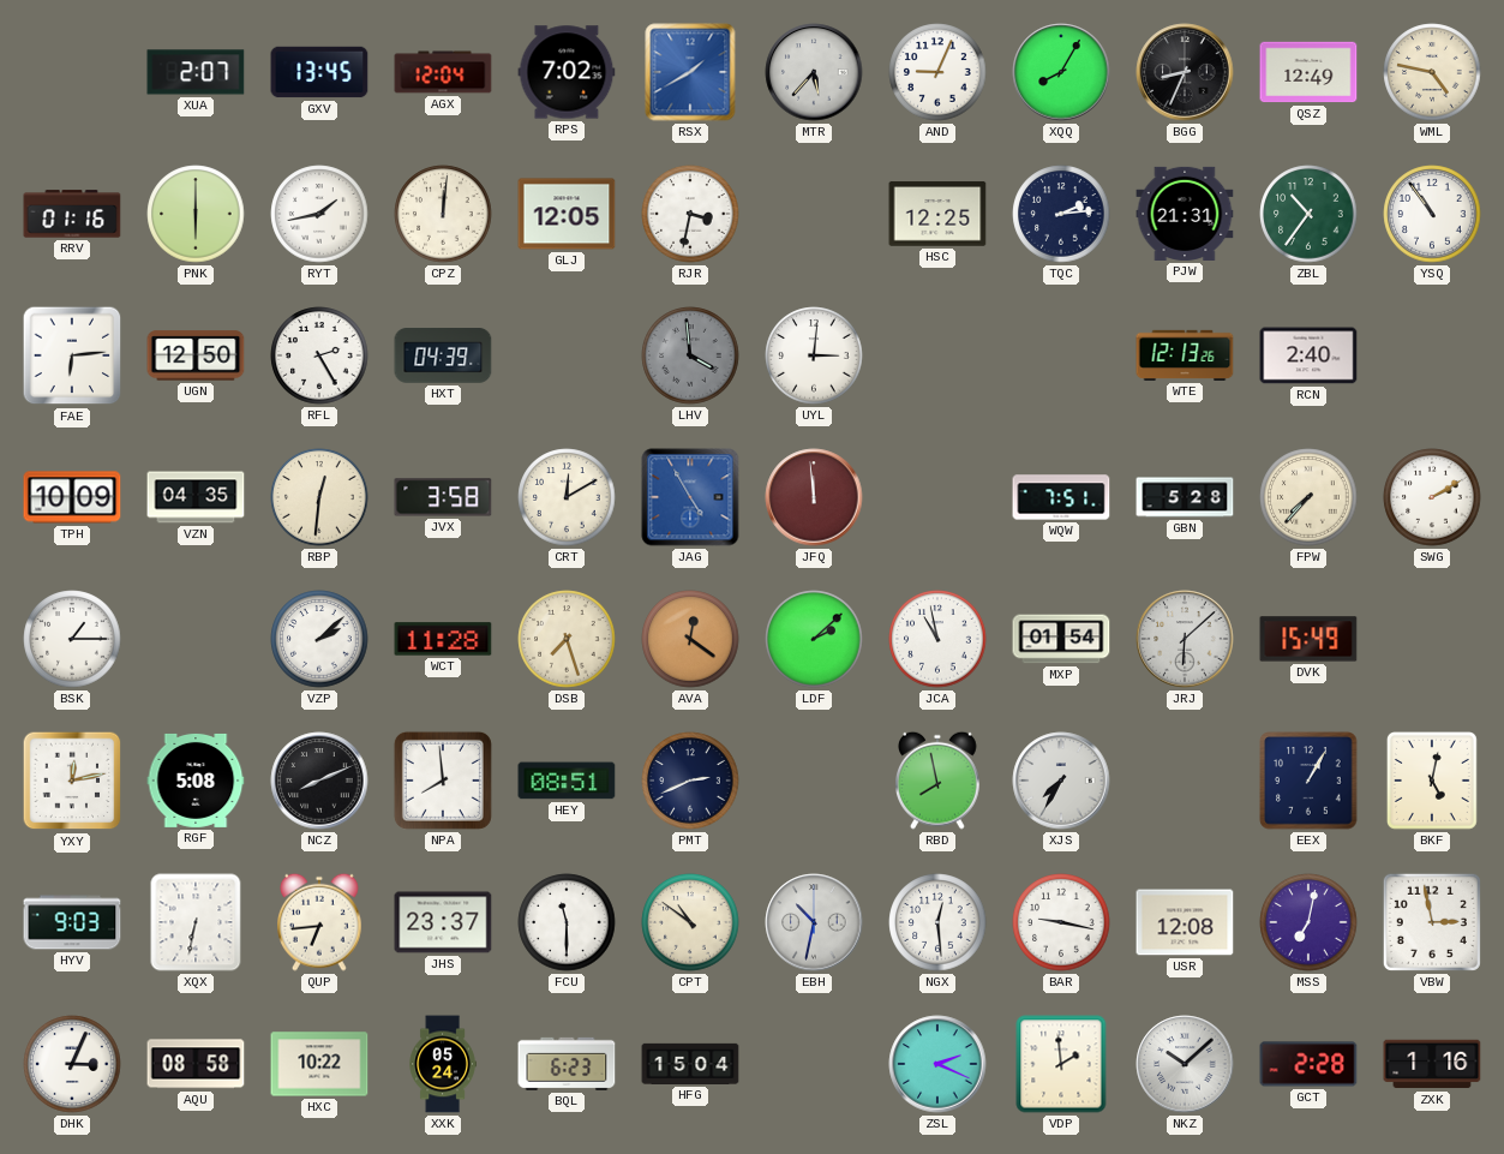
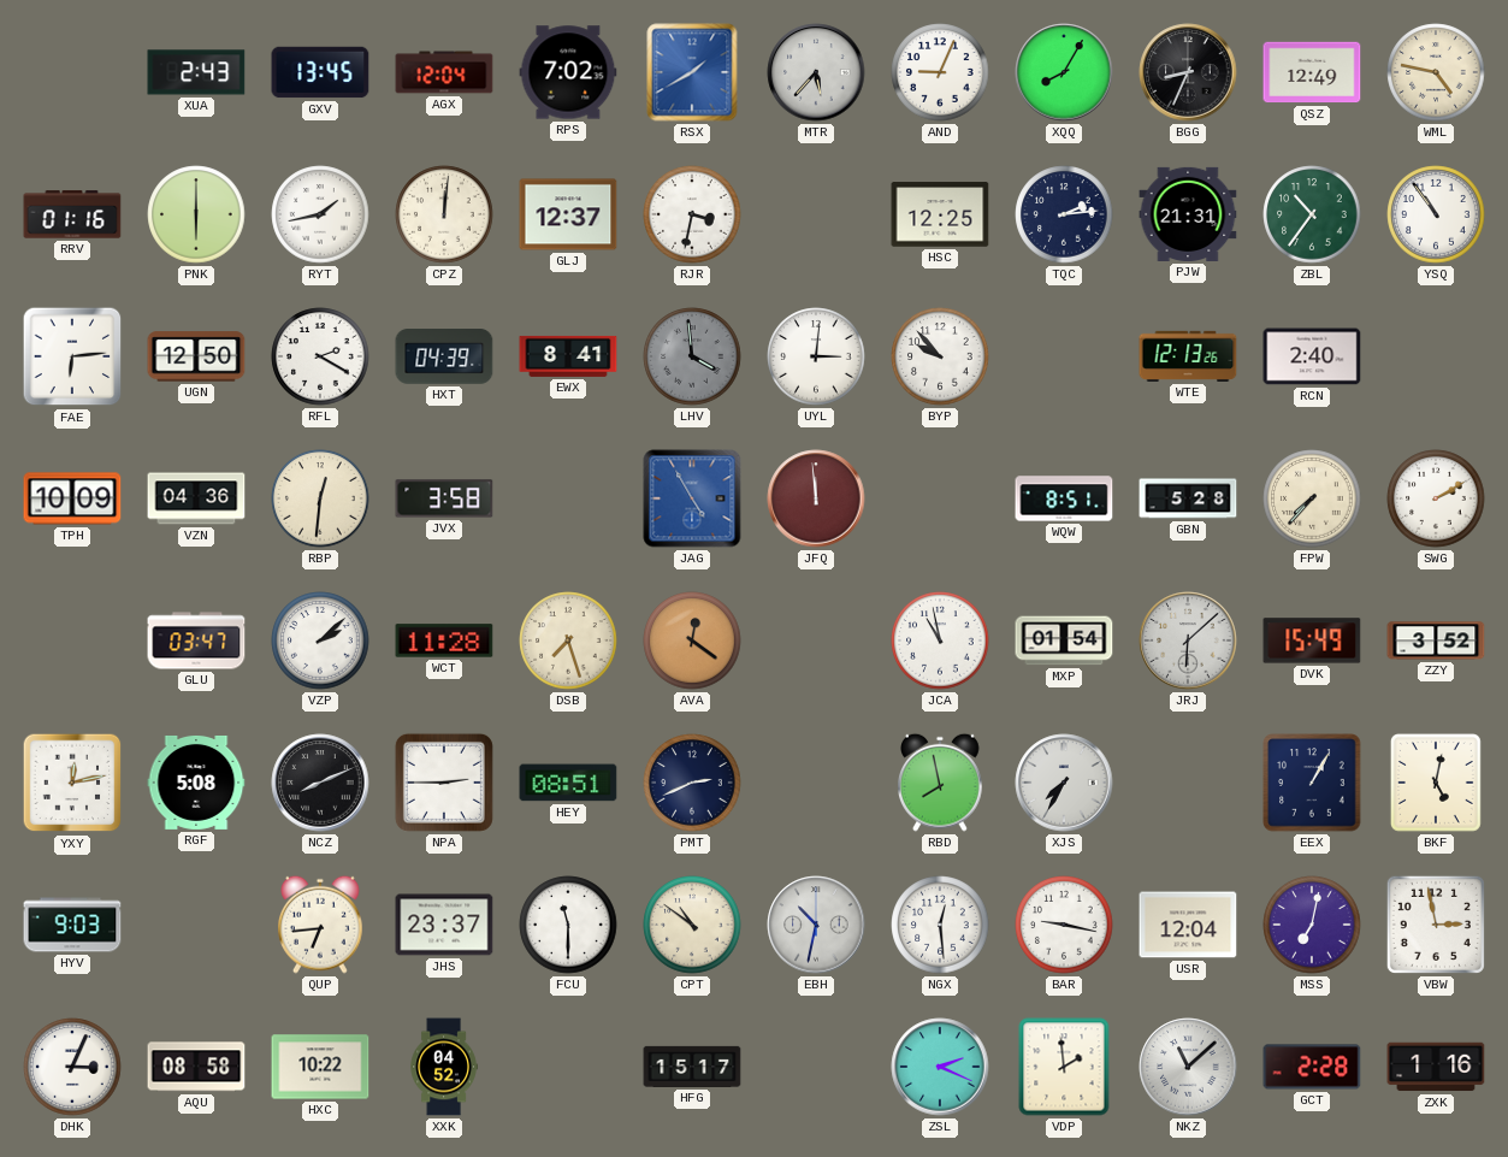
XUA: 2:07 -> 2:43
GLJ: 12:05 -> 12:37
RFL: 2:25 -> 2:20
EWX: none -> 8:41
BYP: none -> 9:53
VZN: 04:35 -> 04:36
CRT: 12:10 -> none
WQW: 7:51 -> 8:51
BSK: 1:15 -> none
GLU: none -> 03:47
LDF: 2:08 -> none
ZZY: none -> 3:52
NPA: 7:59 -> 2:45
XQX: 6:32 -> none
USR: 12:08 -> 12:04
XXK: 05:24 -> 04:52
BQL: 6:23 -> none
HFG: 15:04 -> 15:17
NKZ: 10:08 -> 11:08
